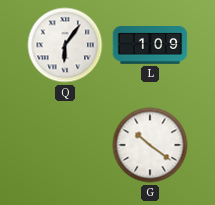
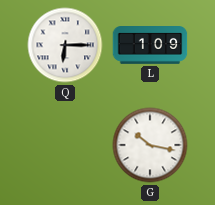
Q: 6:06 -> 6:15
G: 10:21 -> 10:17
